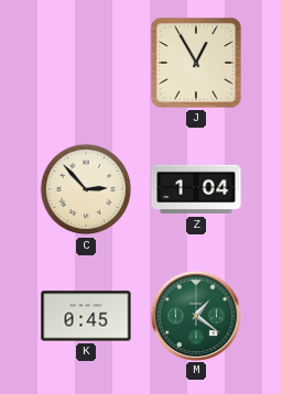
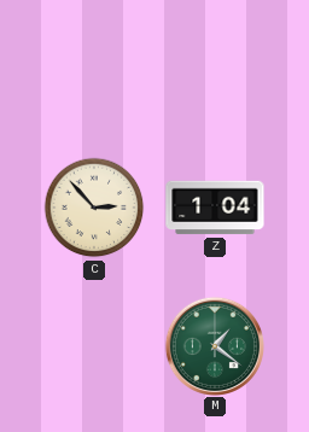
J: 12:55 -> none
K: 0:45 -> none
